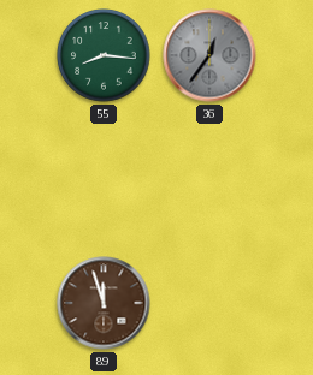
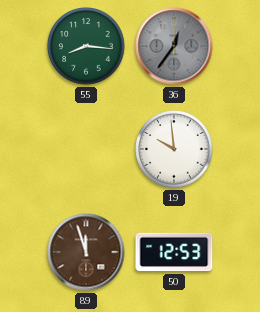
19: none -> 9:59
50: none -> 12:53
